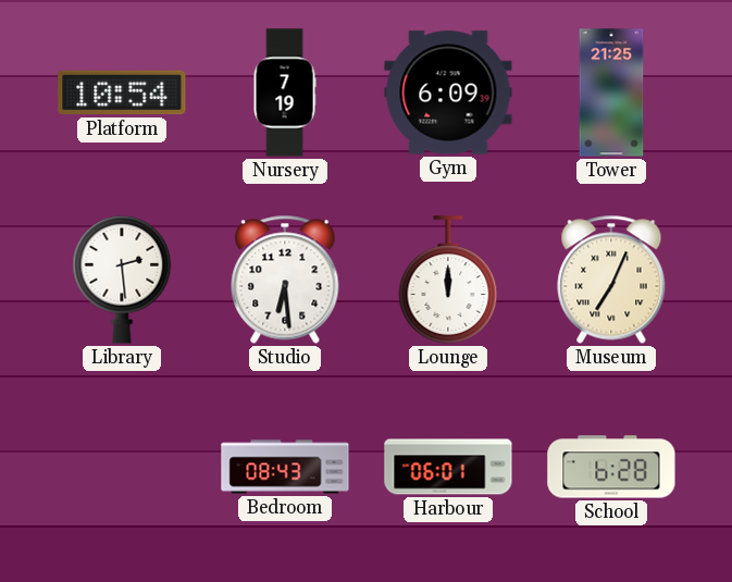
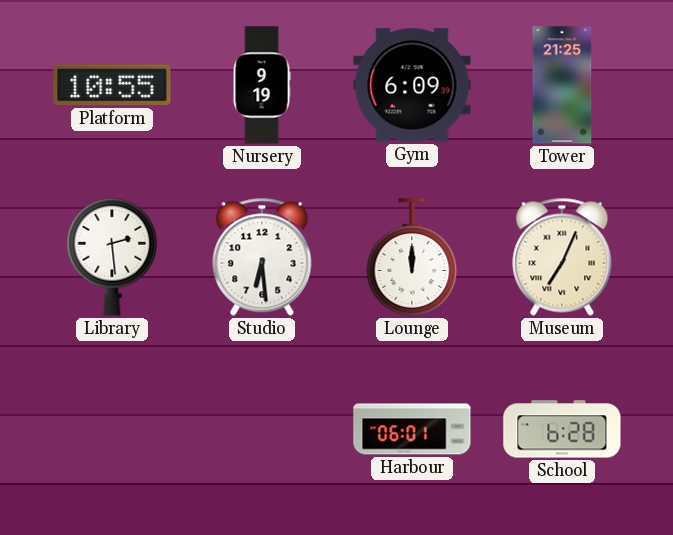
Platform: 10:54 -> 10:55
Nursery: 7:19 -> 9:19
Bedroom: 08:43 -> none
